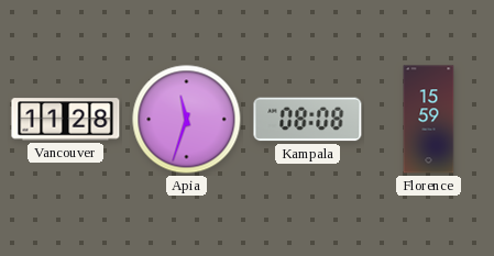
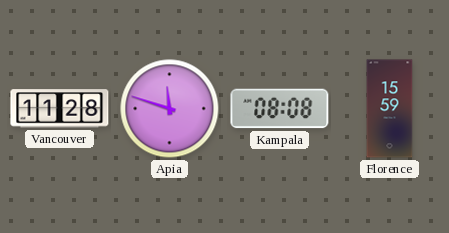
Apia: 11:33 -> 11:48
